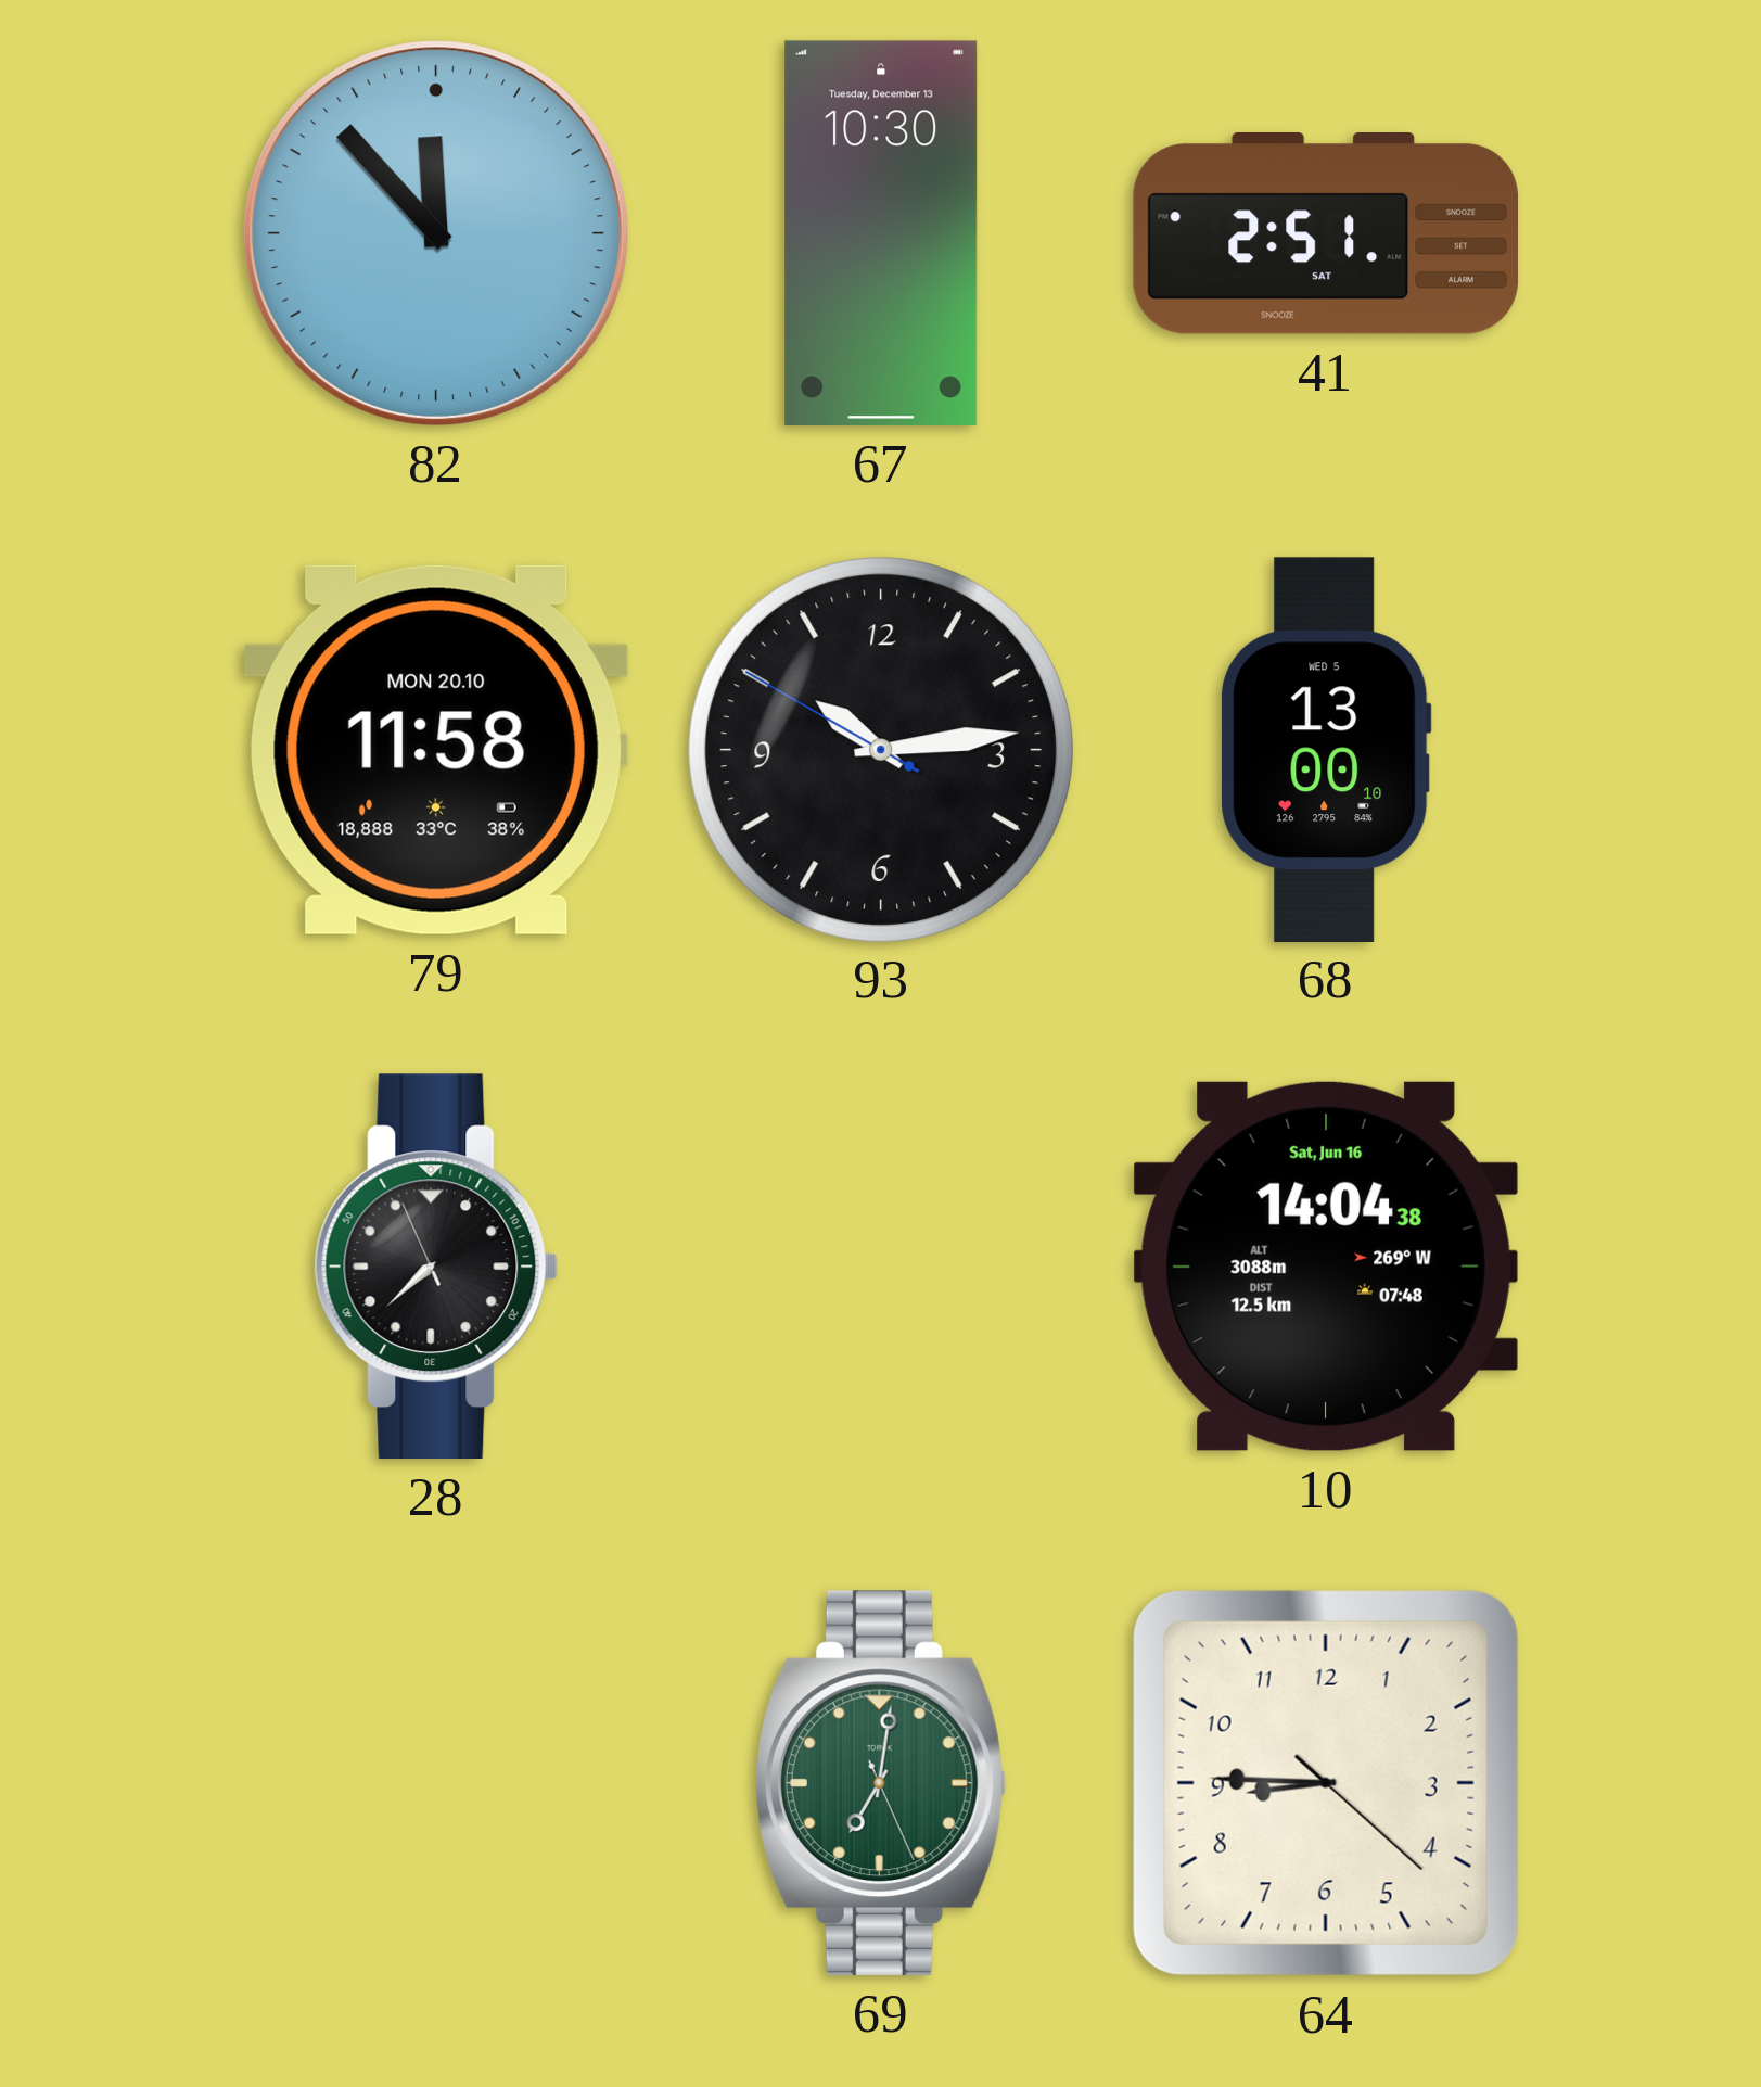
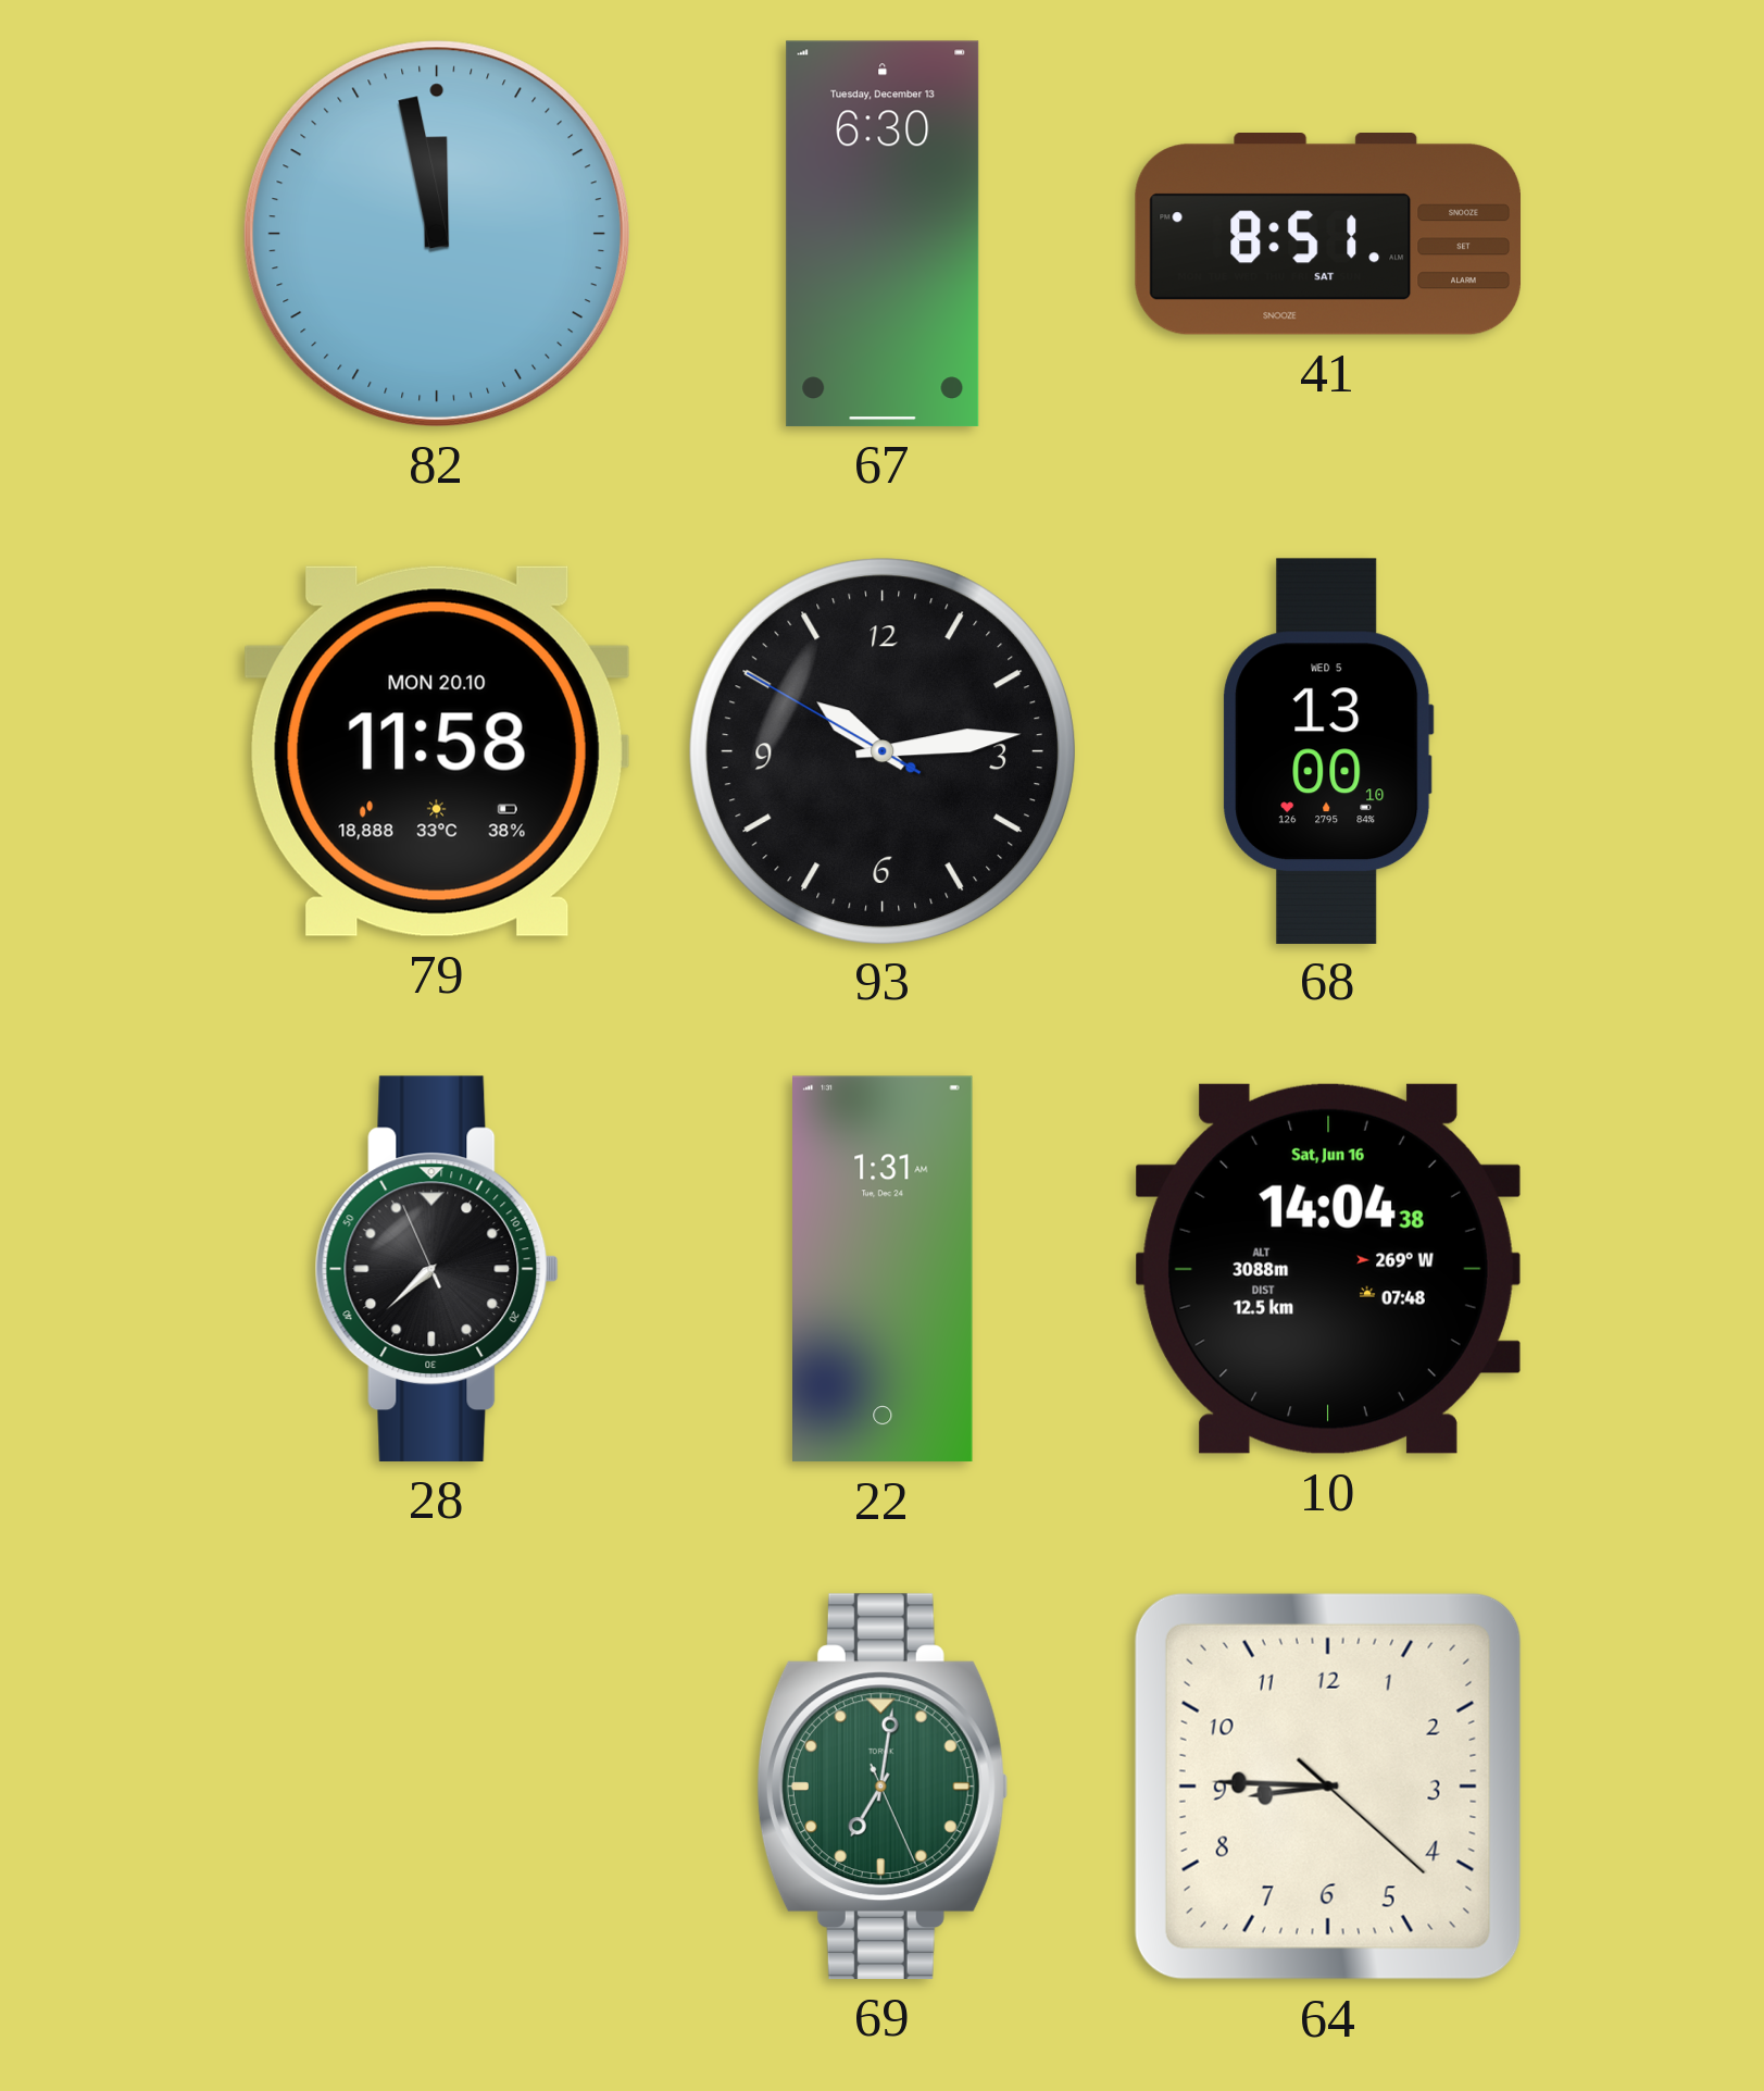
82: 11:53 -> 11:58
67: 10:30 -> 6:30
41: 2:51 -> 8:51
22: none -> 1:31
